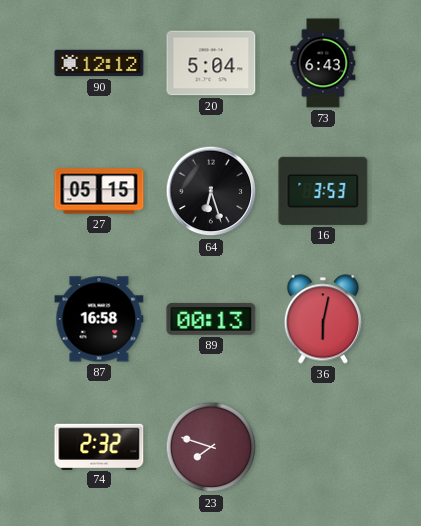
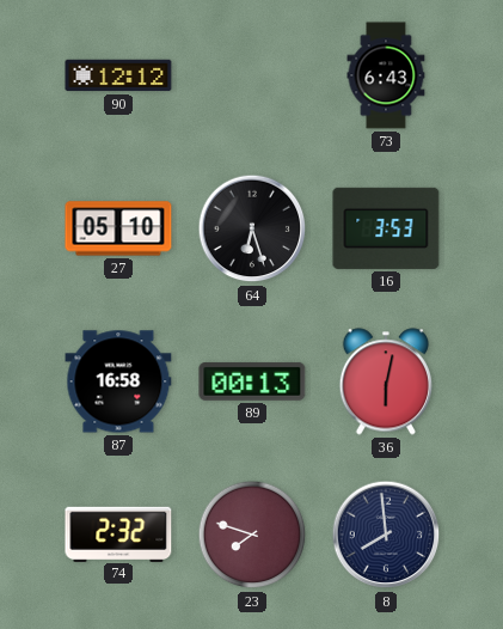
20: 5:04 -> none
27: 05:15 -> 05:10
8: none -> 7:59
